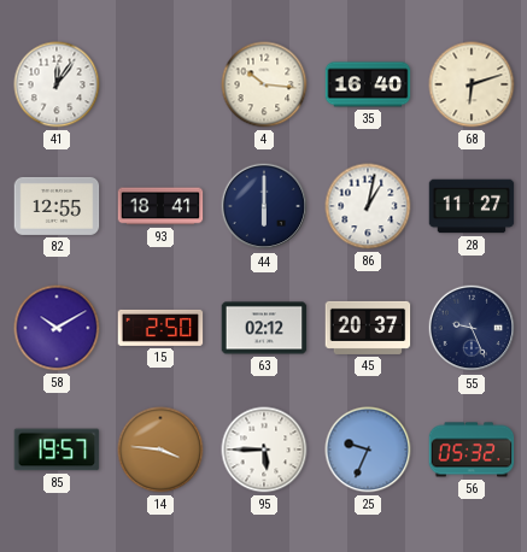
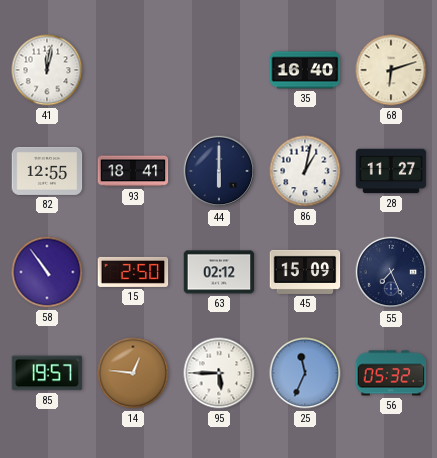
41: 12:06 -> 12:02
4: 10:16 -> none
58: 10:10 -> 10:54
45: 20:37 -> 15:09
55: 9:26 -> 7:26
14: 3:46 -> 12:46
25: 9:34 -> 11:34
